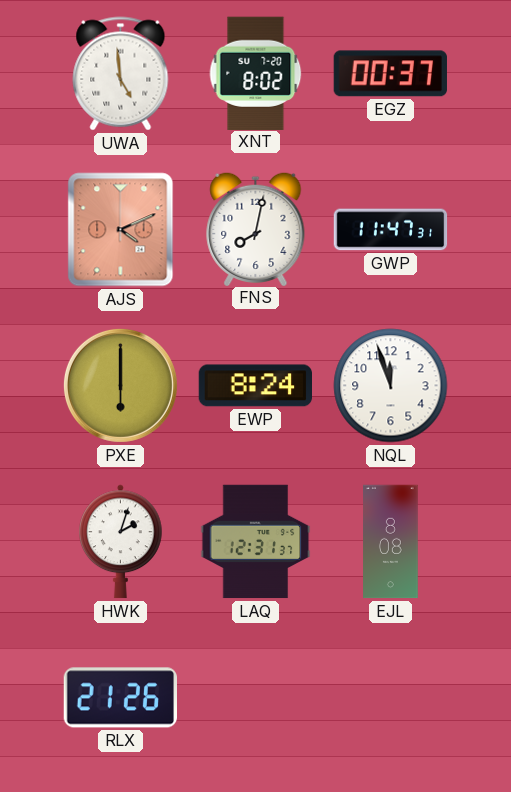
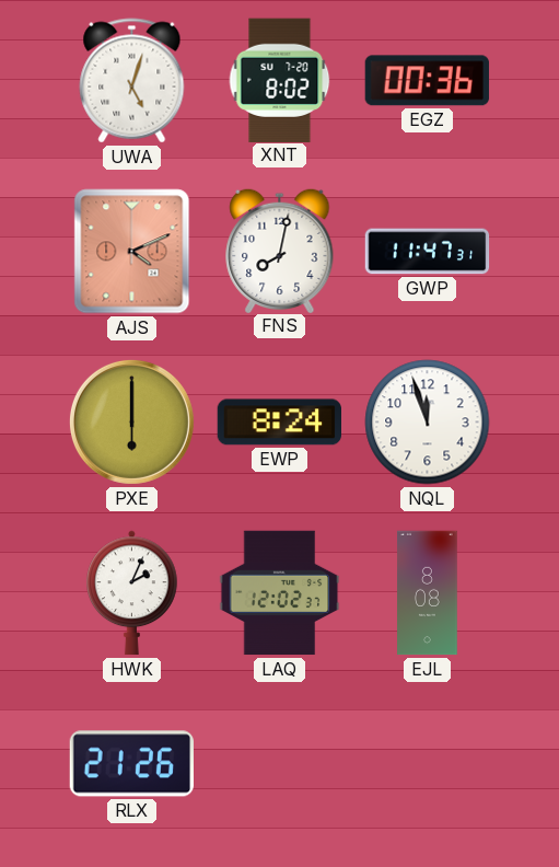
UWA: 4:59 -> 5:03
EGZ: 00:37 -> 00:36
HWK: 2:03 -> 2:04
LAQ: 12:31 -> 12:02
